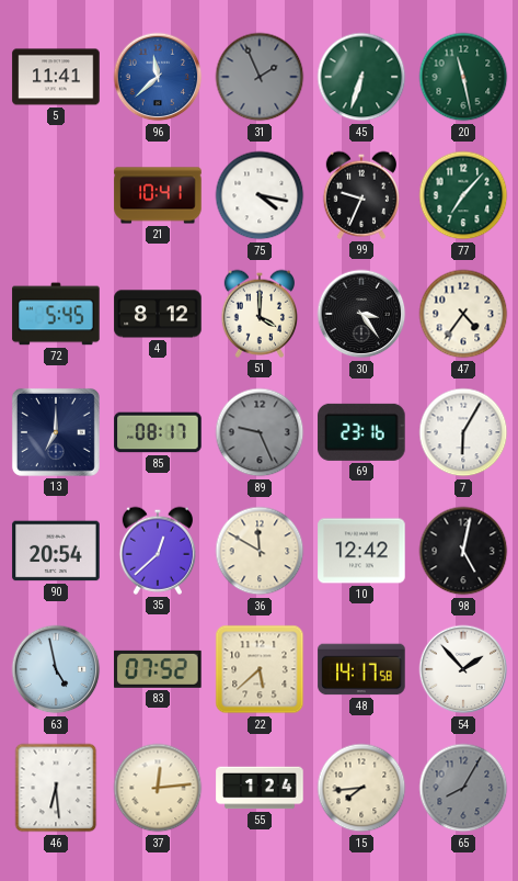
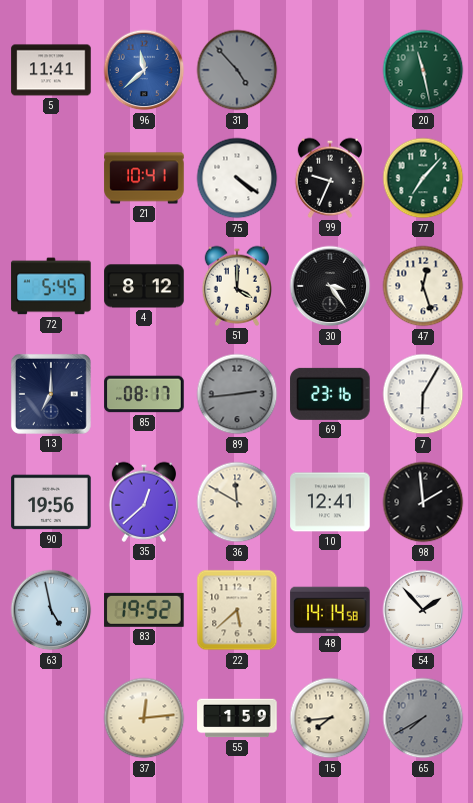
31: 1:56 -> 4:53
45: 6:33 -> none
75: 4:17 -> 4:21
47: 4:36 -> 12:27
89: 9:26 -> 2:44
90: 20:54 -> 19:56
10: 12:42 -> 12:41
98: 5:02 -> 1:59
83: 07:52 -> 19:52
48: 14:17 -> 14:14
46: 6:29 -> none
55: 1:24 -> 1:59
65: 8:05 -> 7:40
